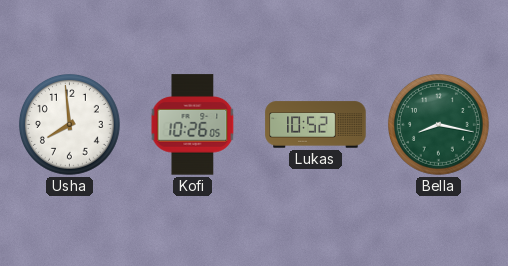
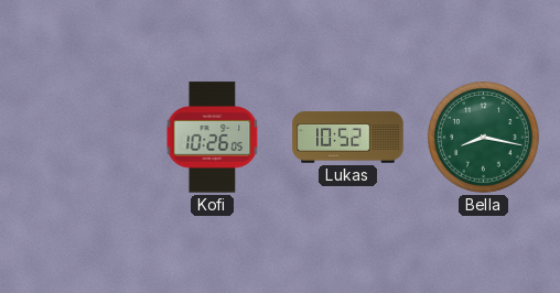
Usha: 7:59 -> none
